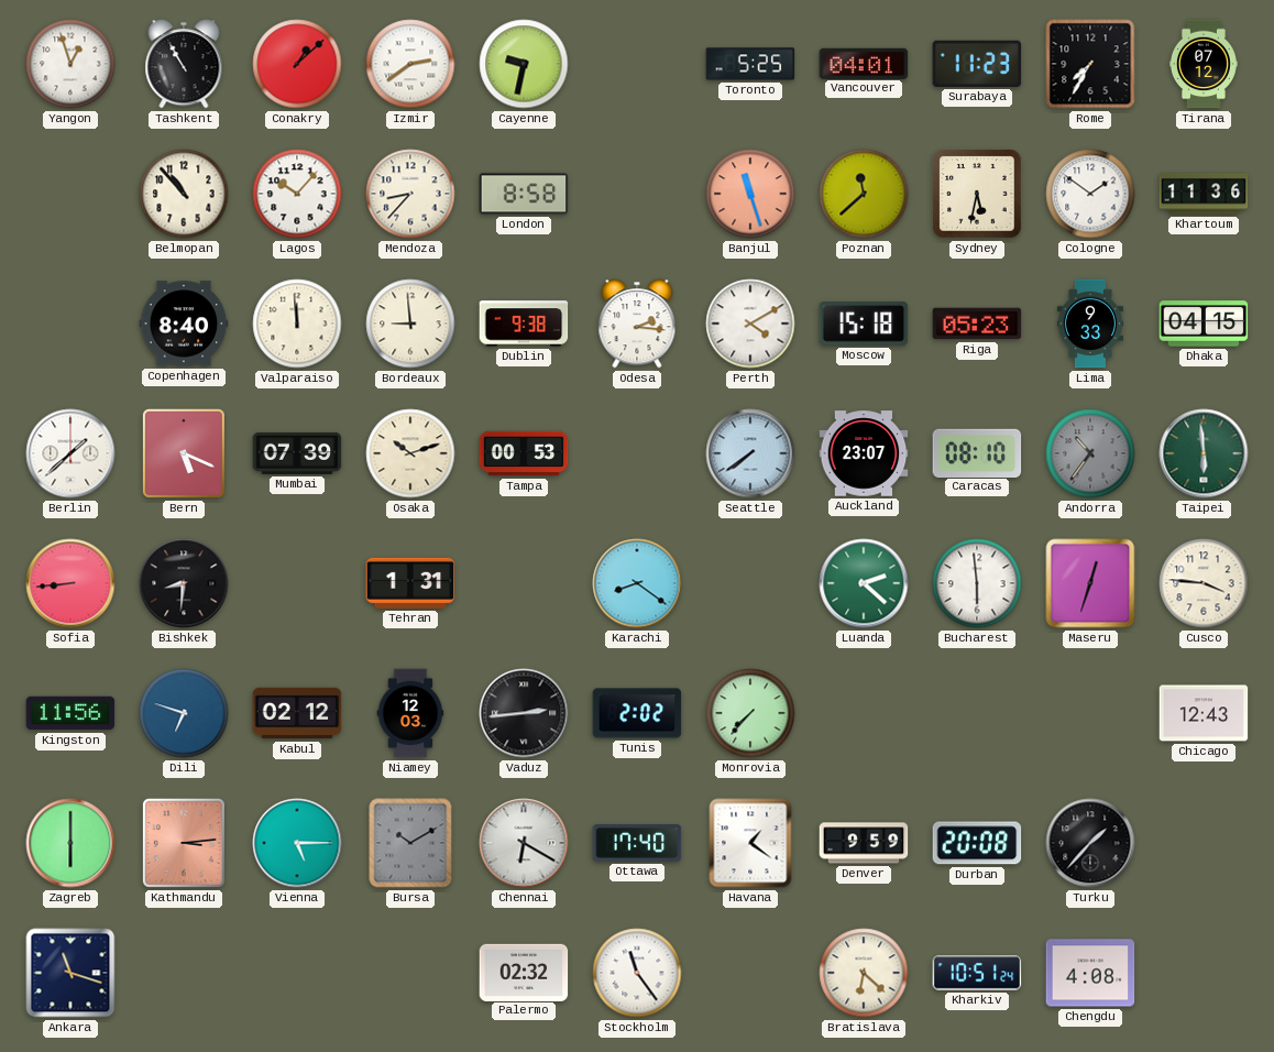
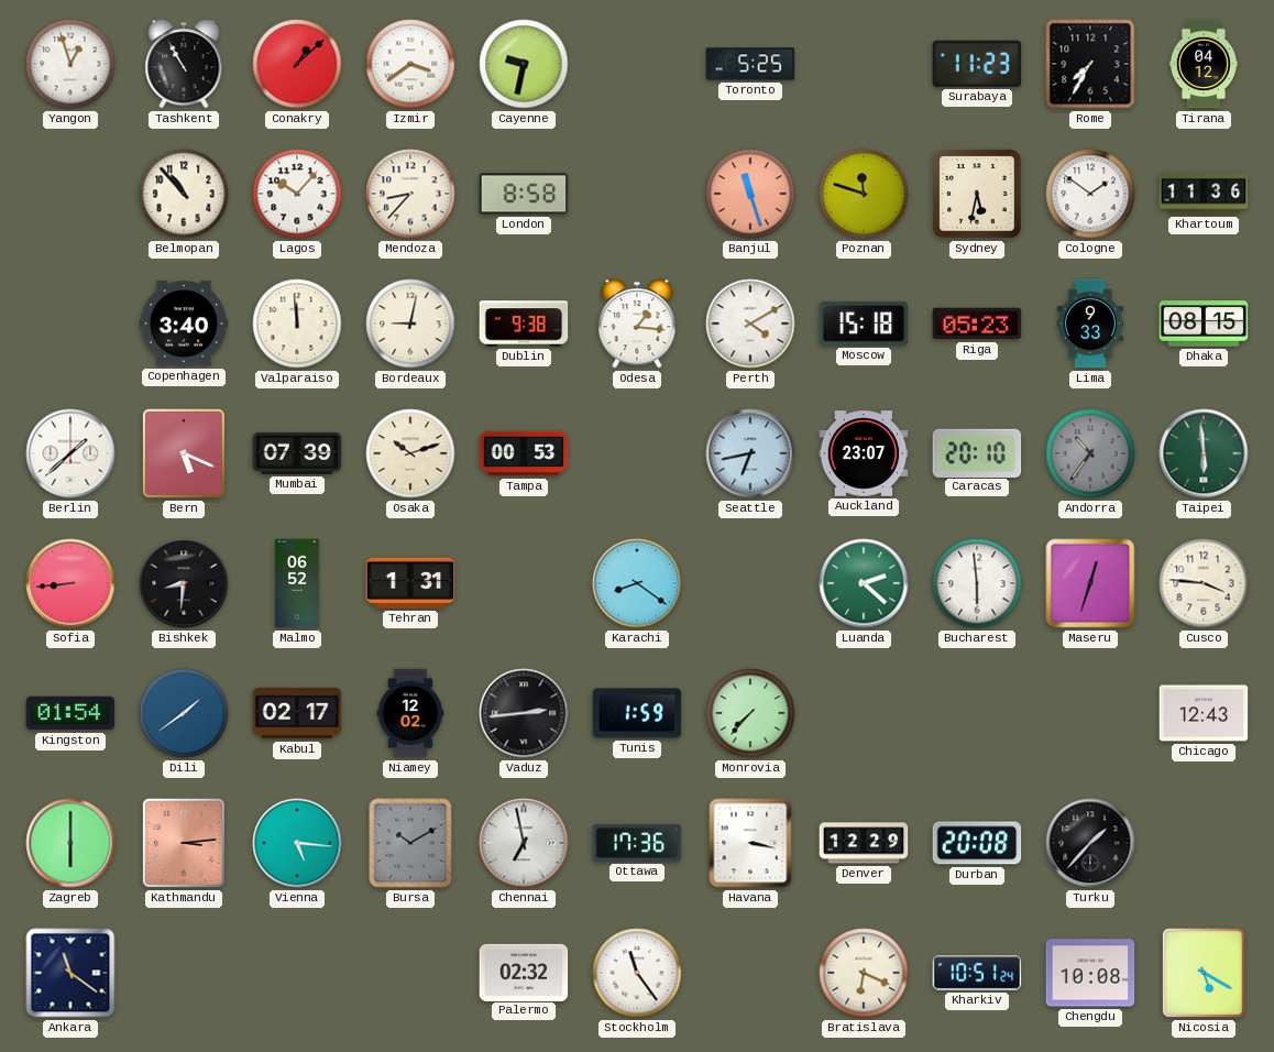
Izmir: 2:39 -> 3:39
Vancouver: 04:01 -> none
Tirana: 07:12 -> 04:12
Poznan: 11:38 -> 11:48
Copenhagen: 8:40 -> 3:40
Bordeaux: 8:59 -> 9:02
Odesa: 2:16 -> 1:16
Dhaka: 04:15 -> 08:15
Seattle: 7:39 -> 6:43
Caracas: 08:10 -> 20:10
Malmo: none -> 06:52
Kingston: 11:56 -> 01:54
Dili: 6:48 -> 1:39
Kabul: 02:12 -> 02:17
Niamey: 12:03 -> 12:02
Tunis: 2:02 -> 1:59
Vienna: 5:15 -> 5:16
Chennai: 6:20 -> 6:58
Ottawa: 17:40 -> 17:36
Havana: 1:21 -> 3:17
Denver: 9:59 -> 12:29
Ankara: 11:18 -> 11:21
Bratislava: 6:22 -> 6:19
Chengdu: 4:08 -> 10:08
Nicosia: none -> 5:20
